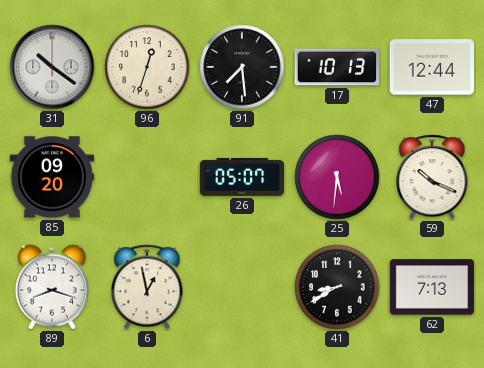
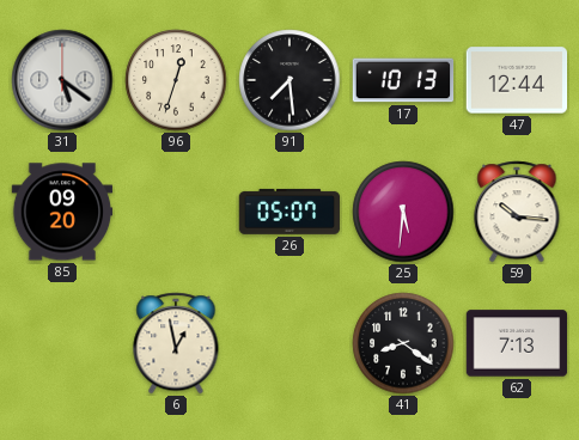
31: 10:21 -> 5:21
59: 10:19 -> 10:16
89: 8:18 -> none
41: 8:40 -> 8:21
